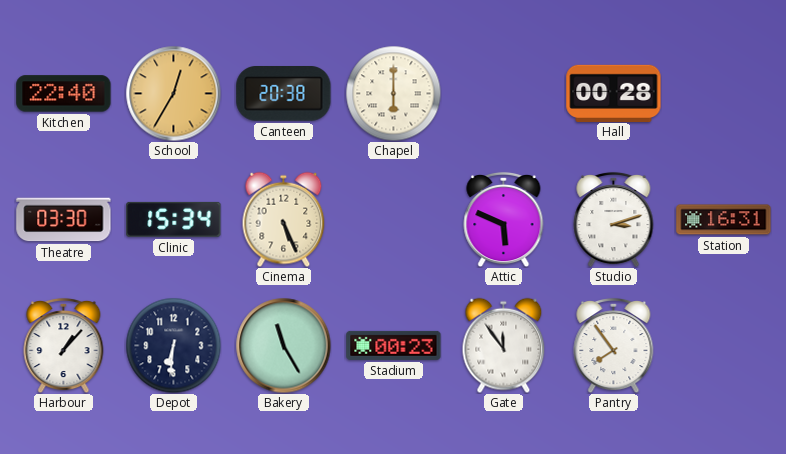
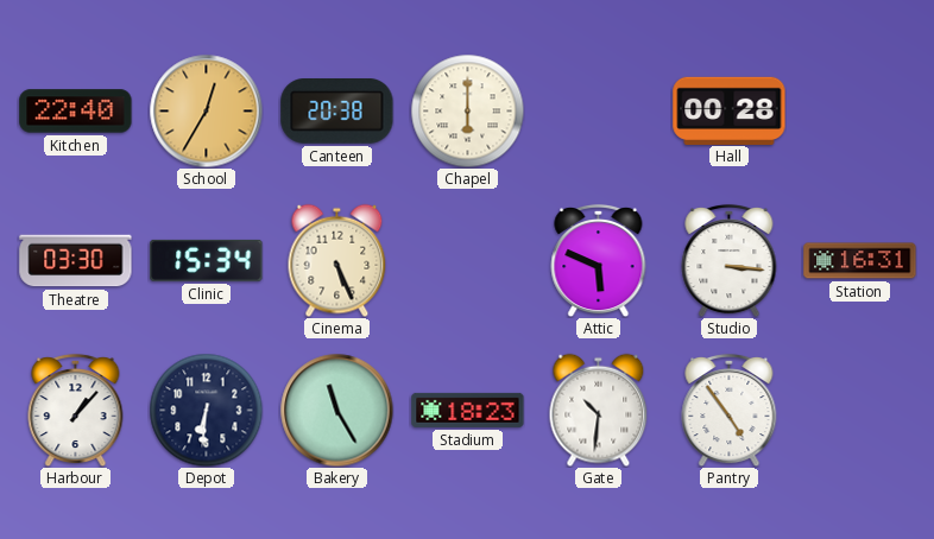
Studio: 3:12 -> 3:16
Stadium: 00:23 -> 18:23
Gate: 11:54 -> 10:31
Pantry: 7:54 -> 4:54
